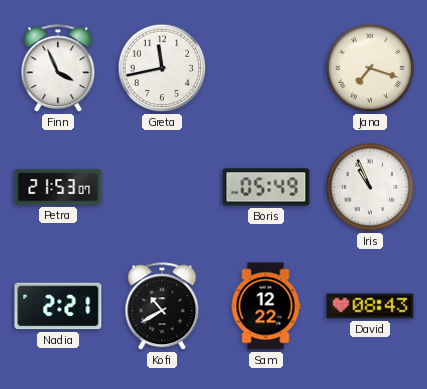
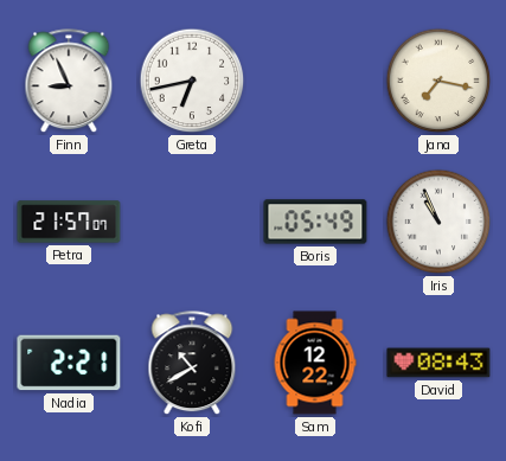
Finn: 3:56 -> 8:56
Greta: 11:43 -> 6:43
Jana: 7:18 -> 7:17
Petra: 21:53 -> 21:57
